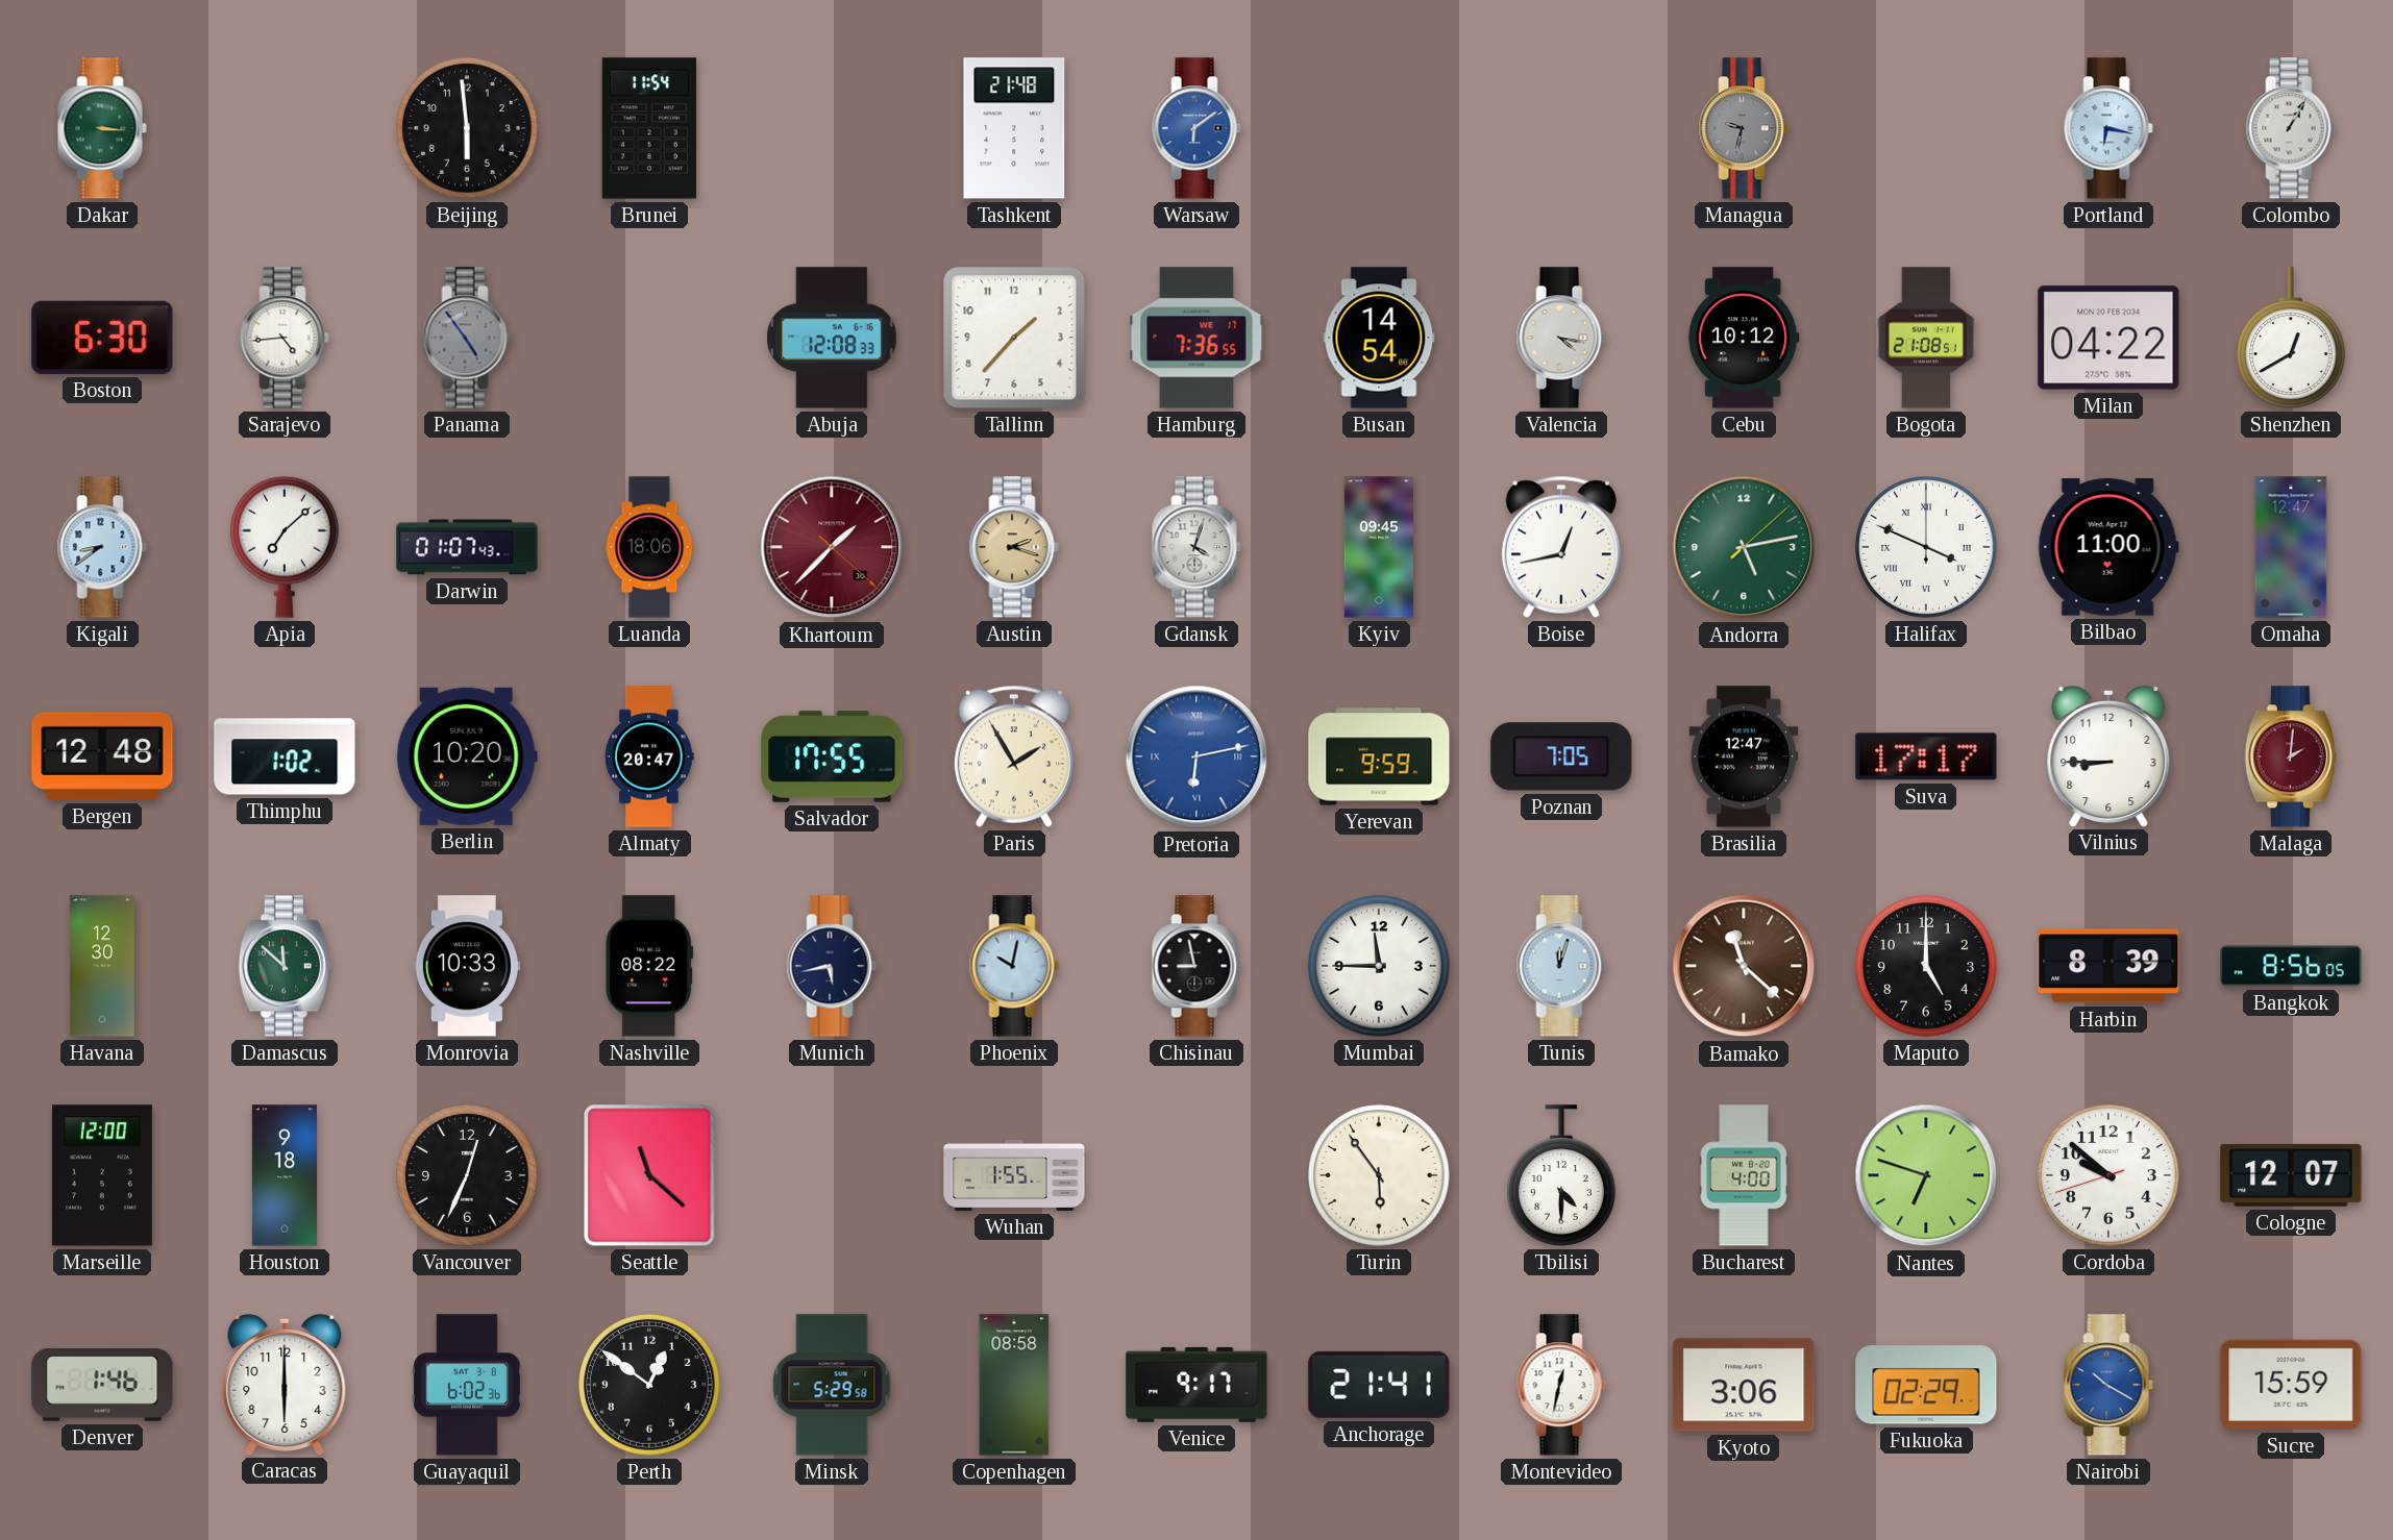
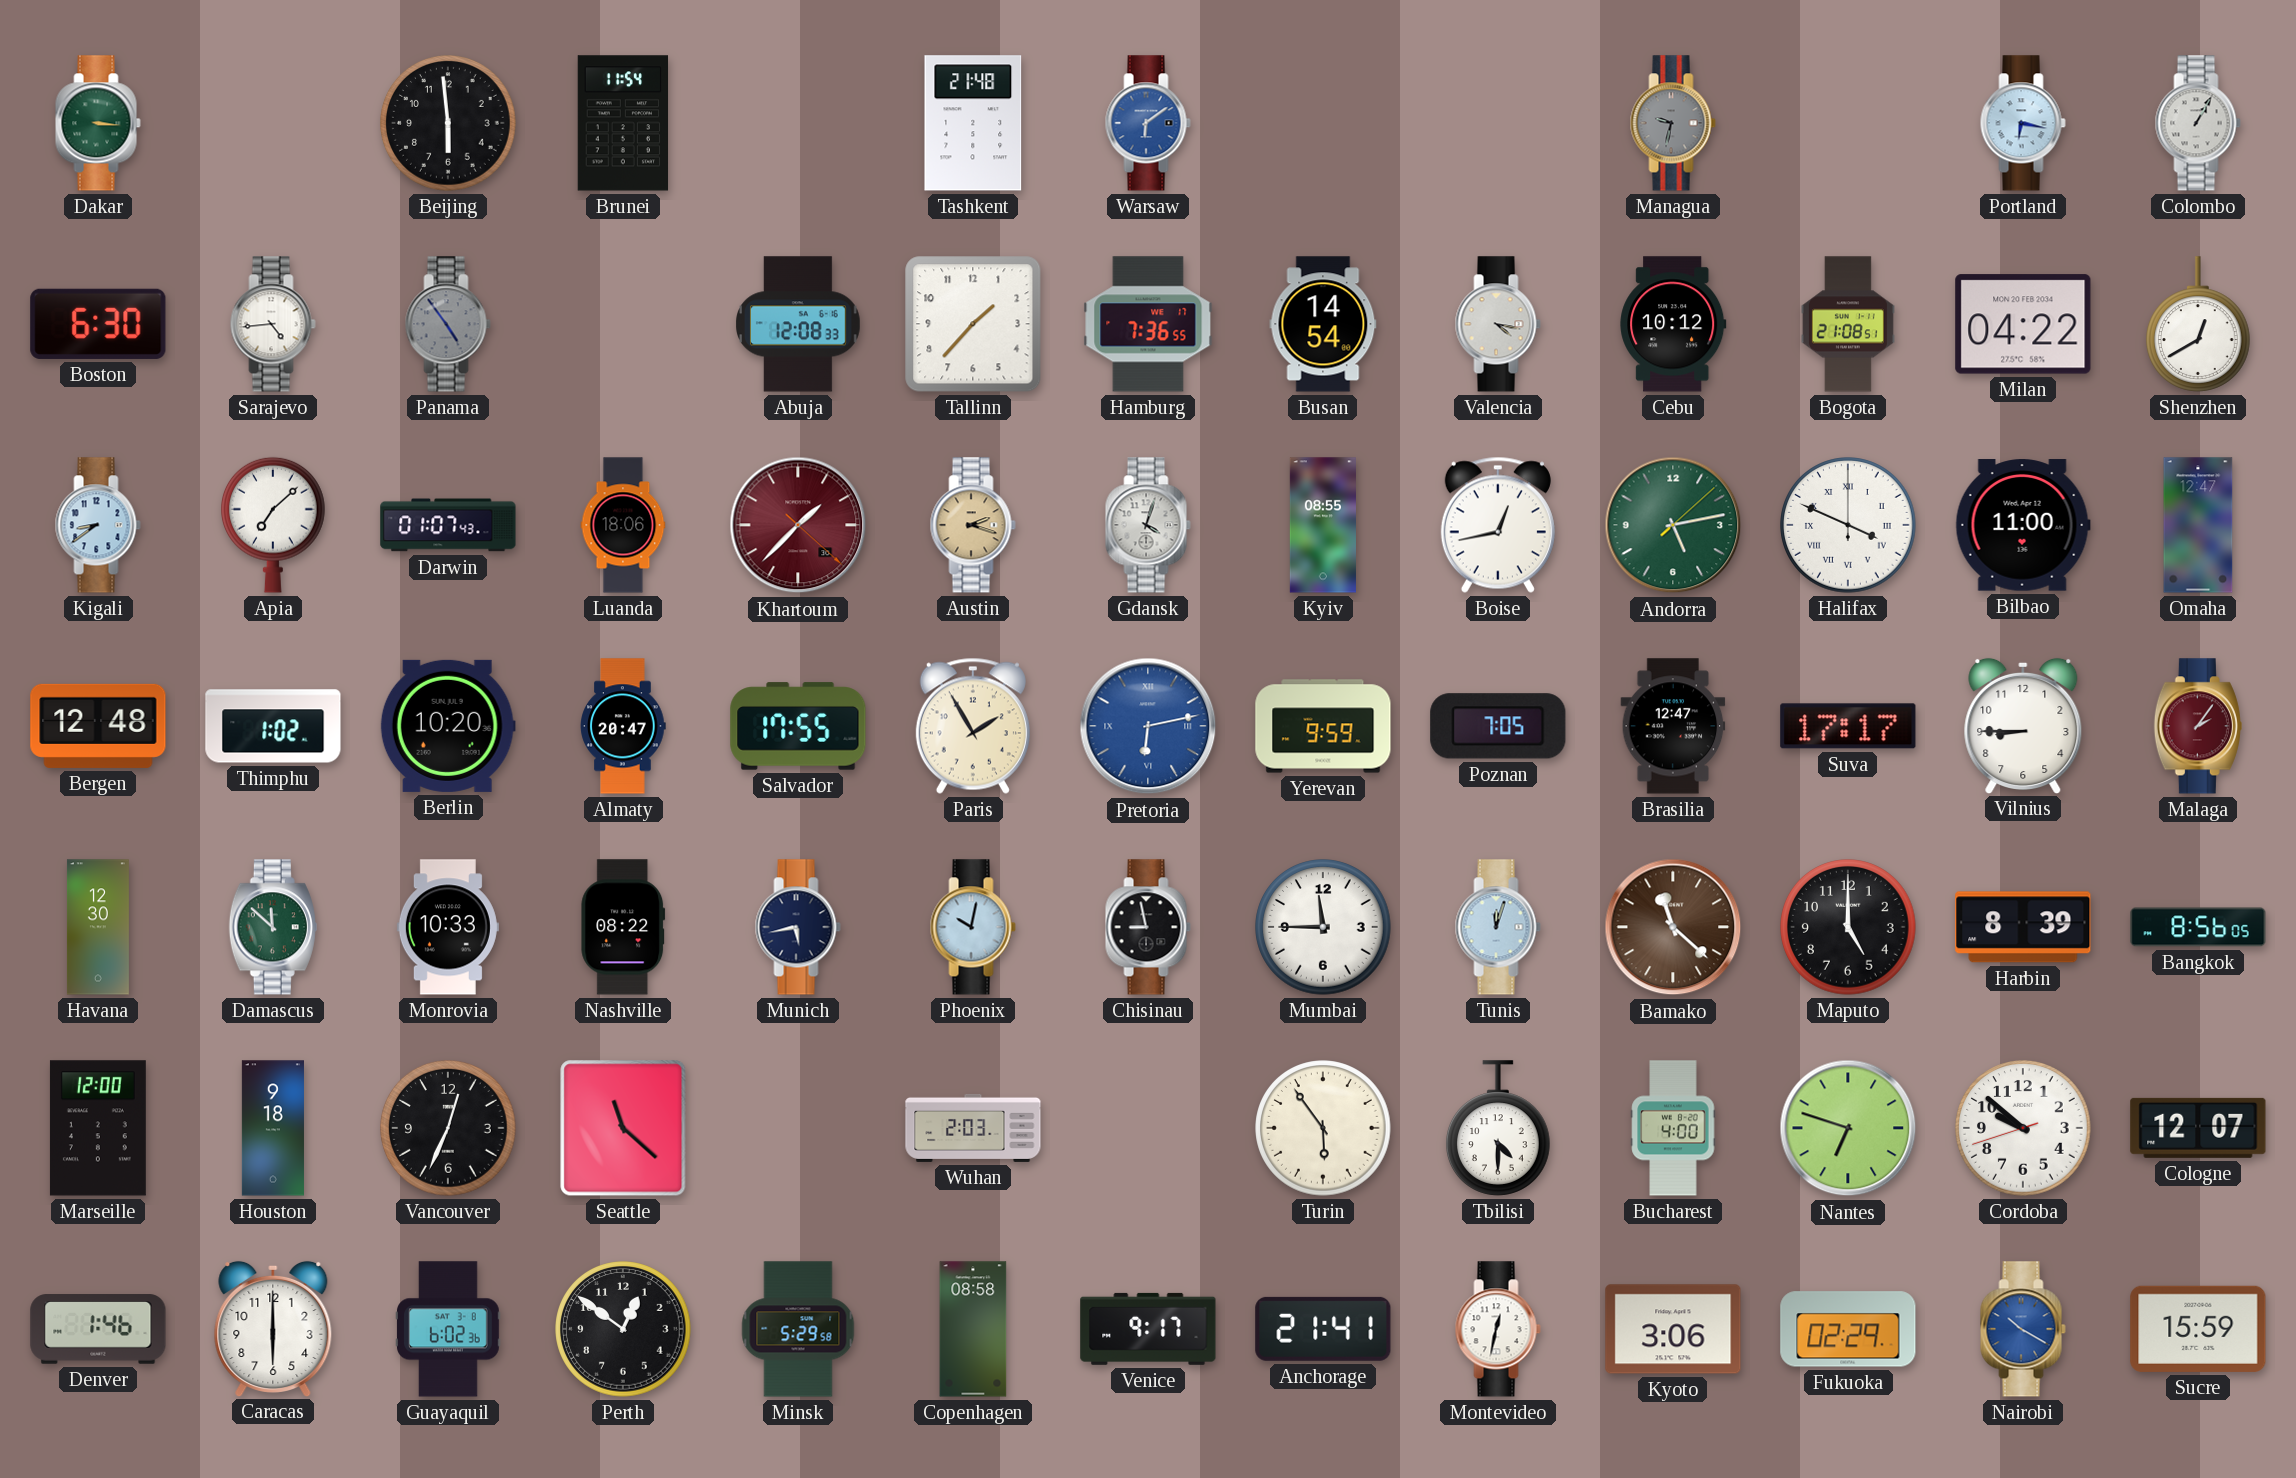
Kyiv: 09:45 -> 08:55
Malaga: 2:01 -> 2:06
Wuhan: 1:55 -> 2:03
